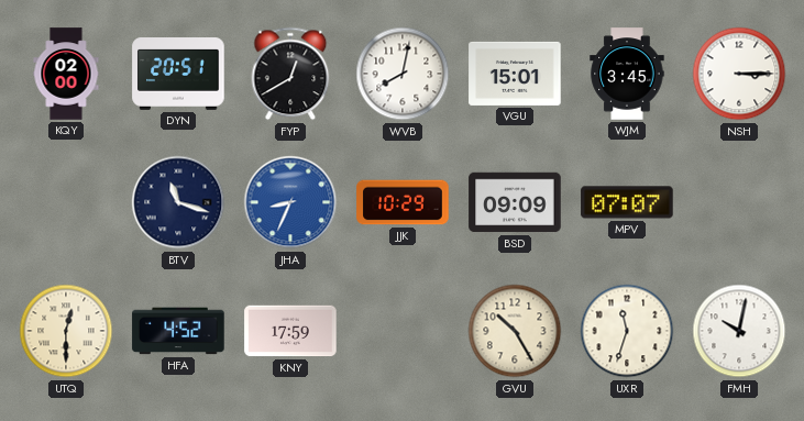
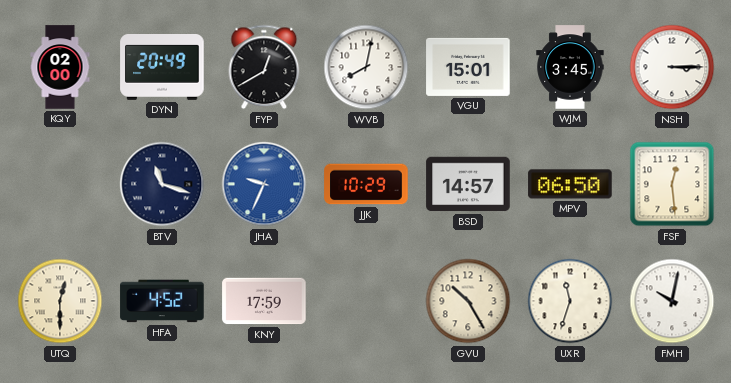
DYN: 20:51 -> 20:49
JHA: 8:34 -> 9:34
BSD: 09:09 -> 14:57
MPV: 07:07 -> 06:50
FSF: none -> 12:29
